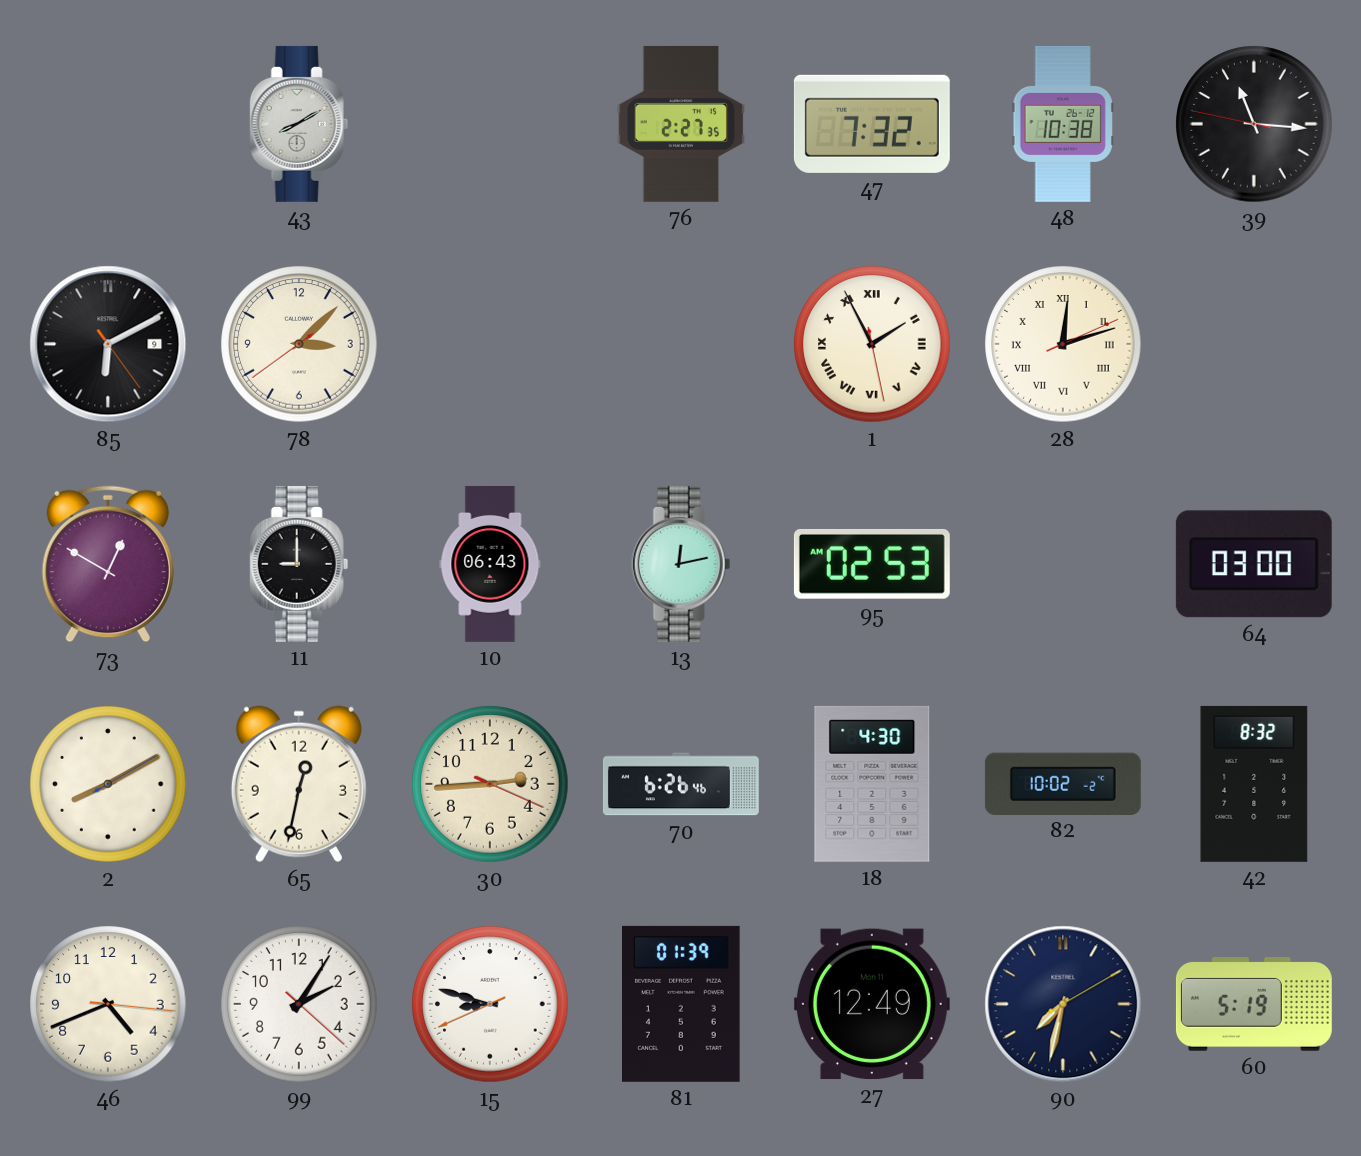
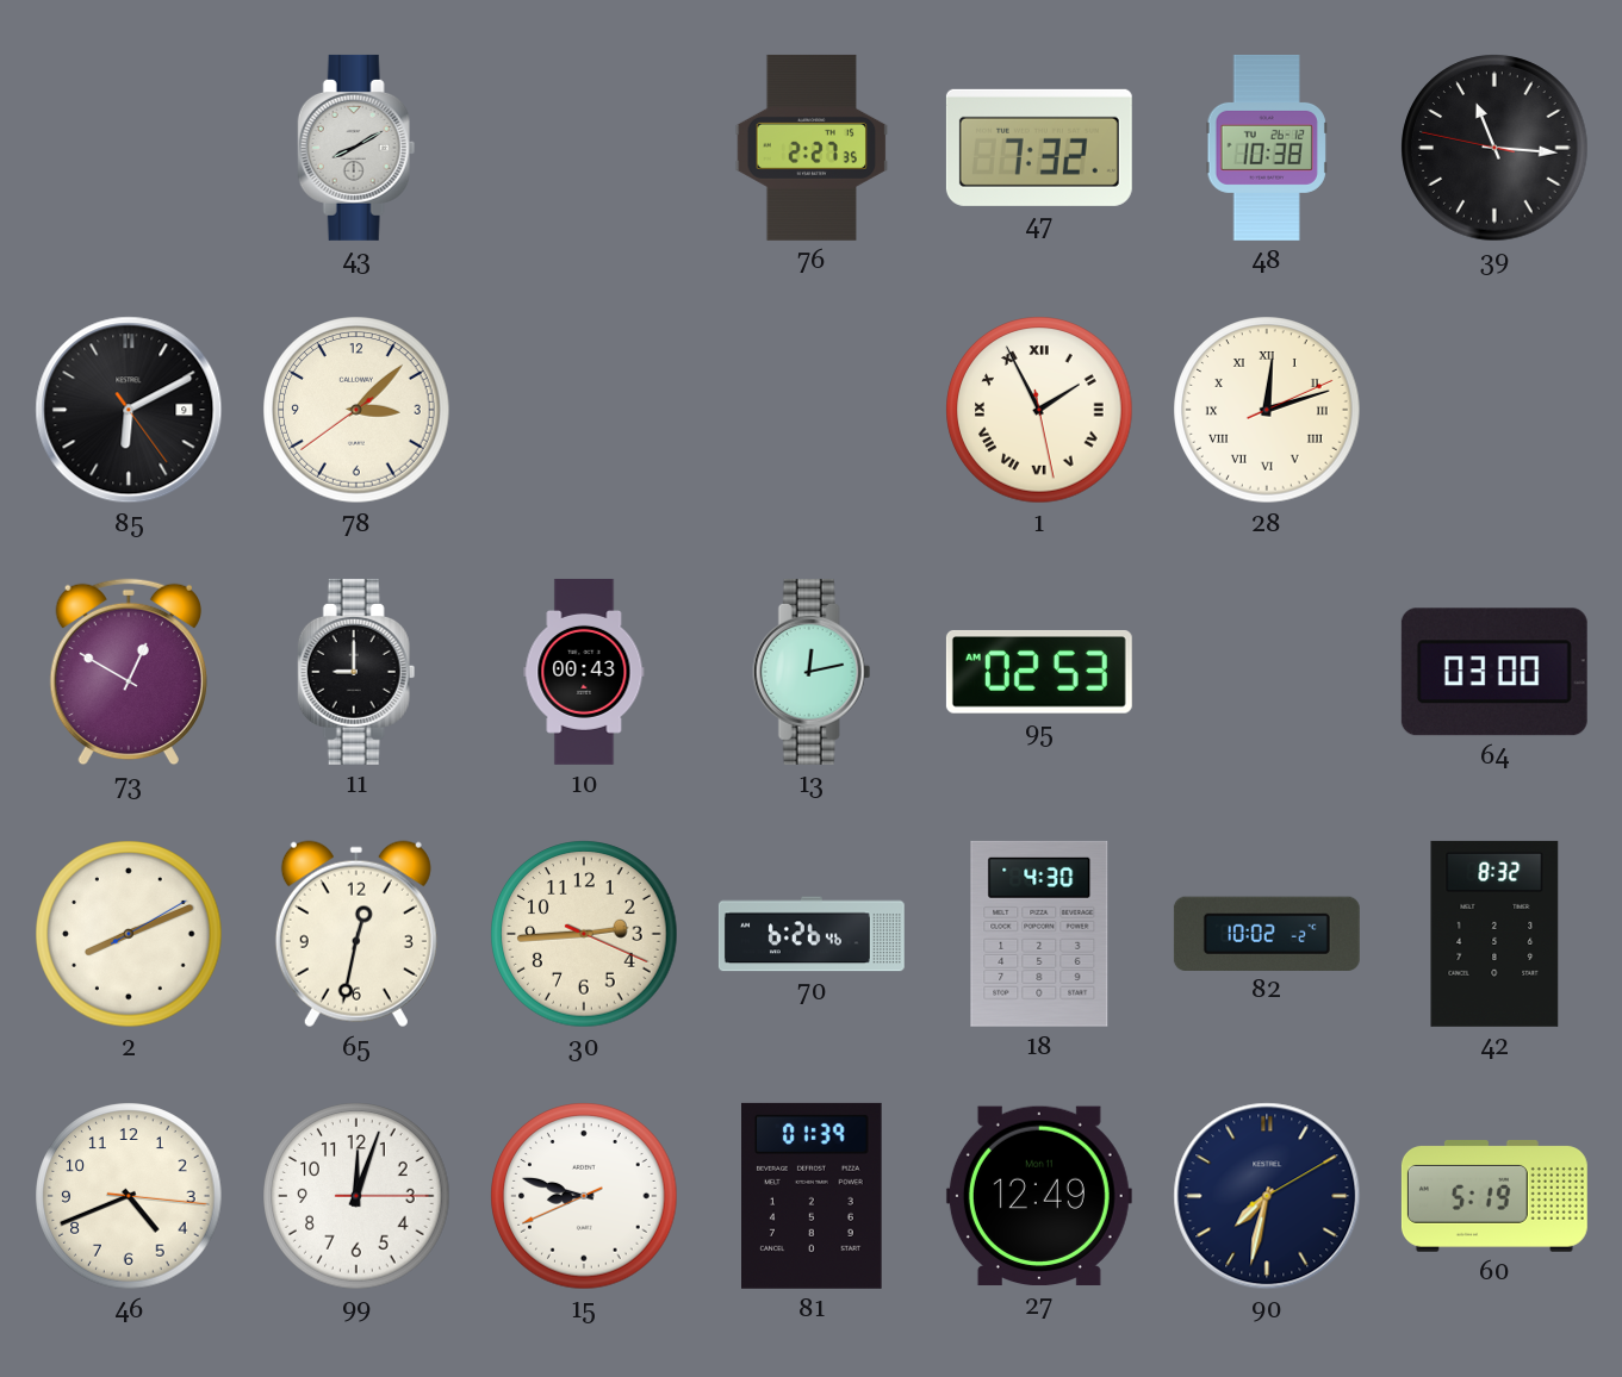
10: 06:43 -> 00:43
2: 8:10 -> 8:11
99: 2:05 -> 12:03
